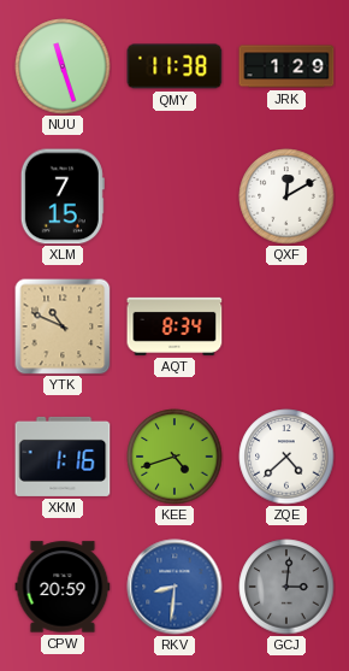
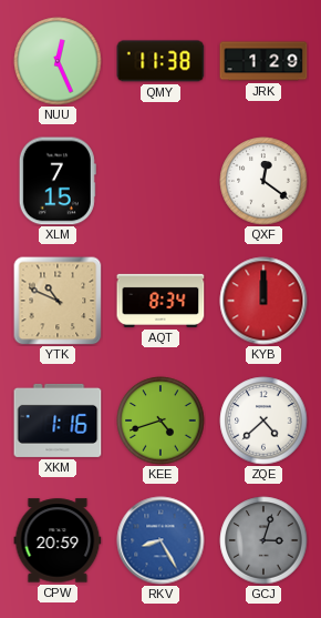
NUU: 11:27 -> 12:26
QXF: 12:10 -> 12:21
KYB: none -> 12:00
RKV: 8:31 -> 8:25
GCJ: 3:01 -> 3:03
